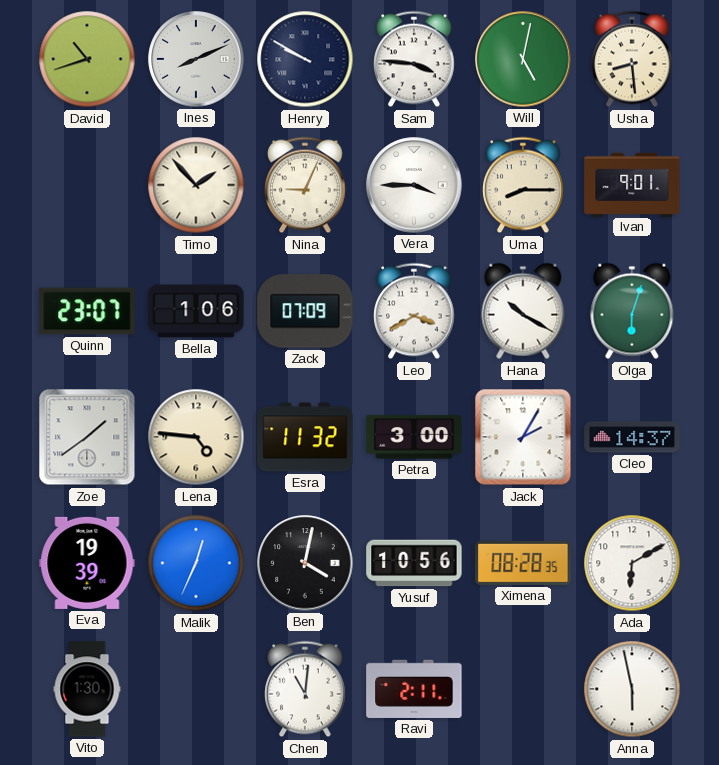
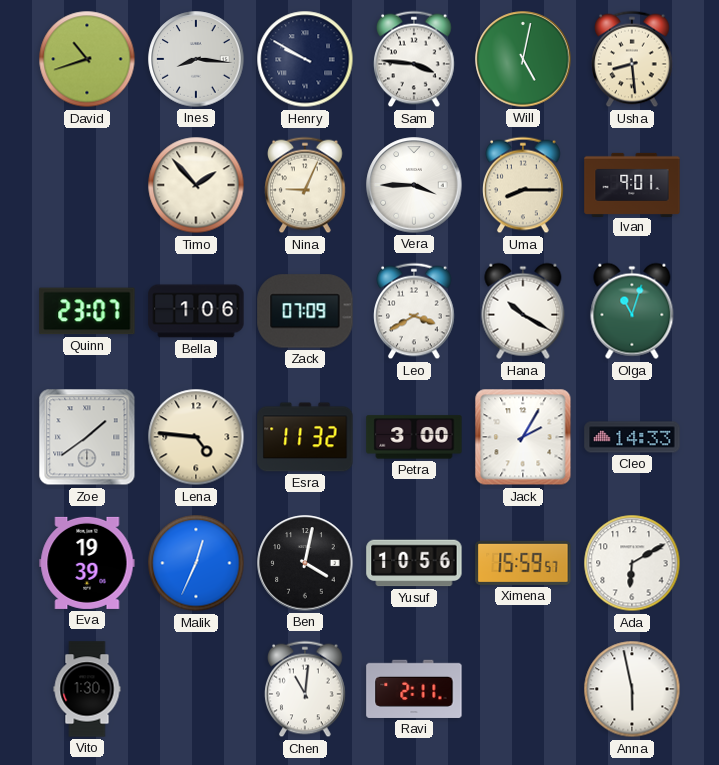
Ines: 8:11 -> 8:16
Olga: 6:03 -> 11:03
Cleo: 14:37 -> 14:33
Ximena: 08:28 -> 15:59
